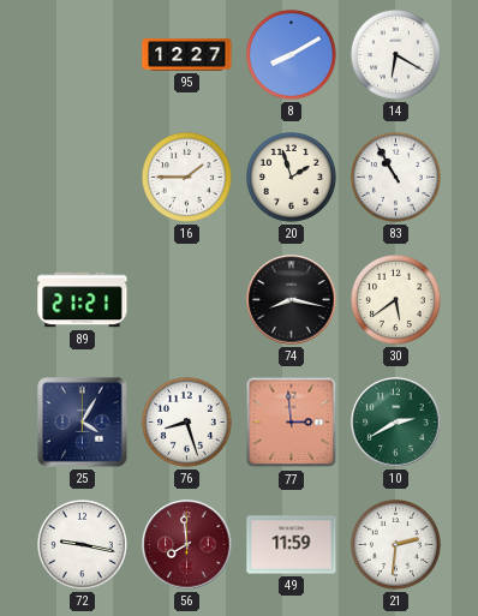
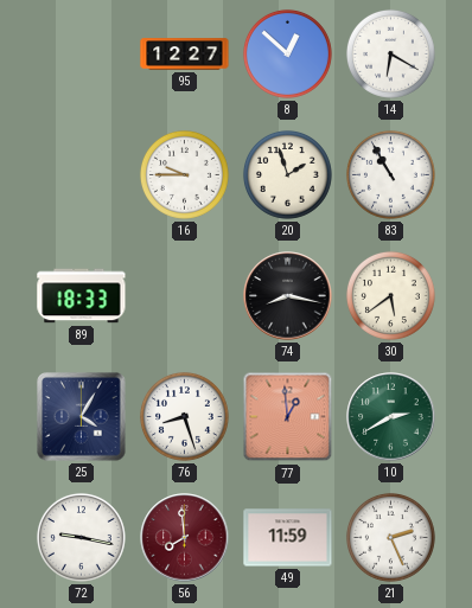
8: 8:10 -> 12:52
16: 1:45 -> 9:45
89: 21:21 -> 18:33
77: 2:59 -> 12:59
21: 2:31 -> 2:26
